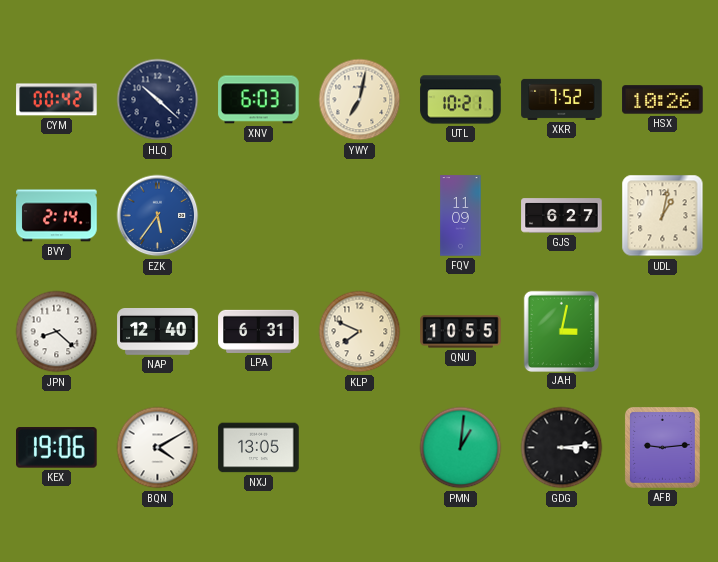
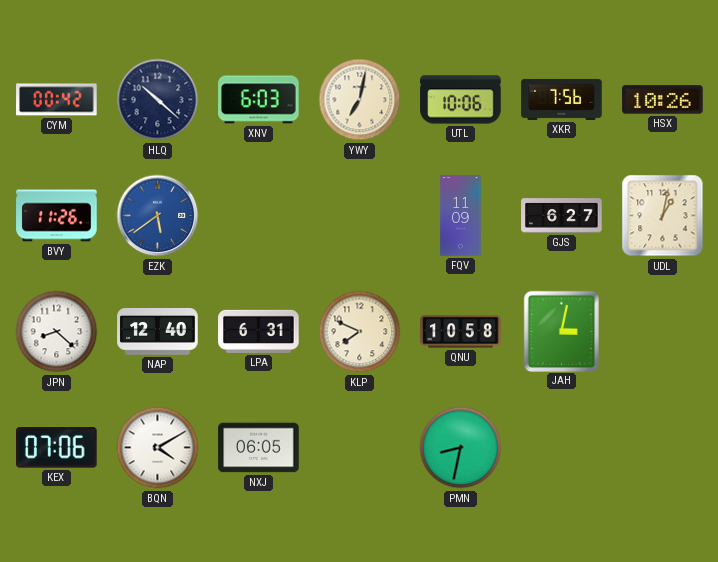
UTL: 10:21 -> 10:06
XKR: 7:52 -> 7:56
BVY: 2:14 -> 11:26
EZK: 5:36 -> 5:39
QNU: 10:55 -> 10:58
KEX: 19:06 -> 07:06
NXJ: 13:05 -> 06:05
PMN: 1:01 -> 8:32
GDG: 3:14 -> none
AFB: 9:14 -> none
